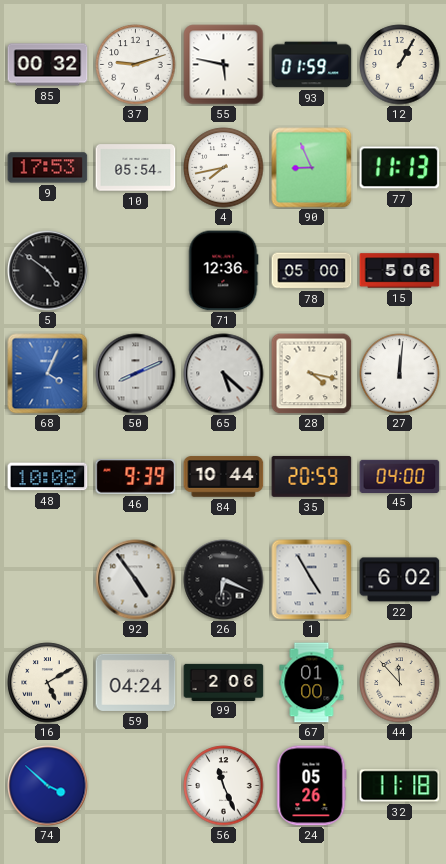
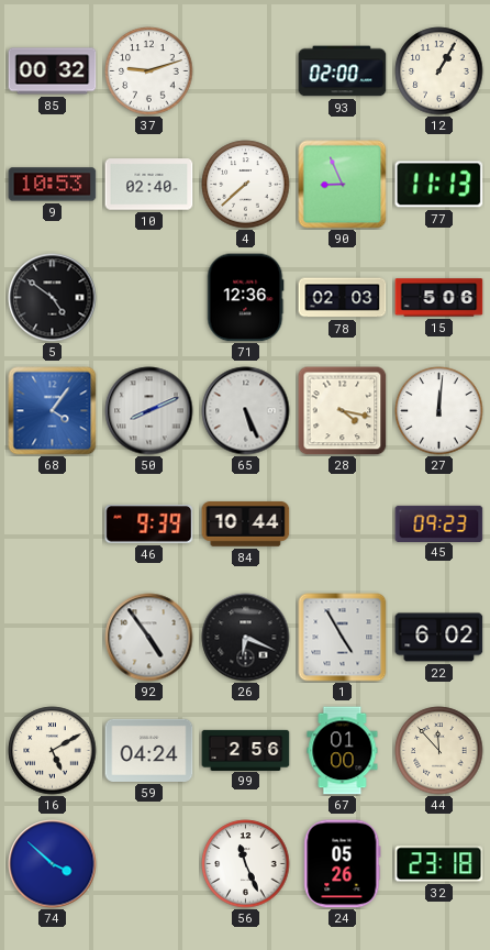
55: 5:47 -> none
93: 01:59 -> 02:00
9: 17:53 -> 10:53
10: 05:54 -> 02:40
4: 7:43 -> 7:38
78: 05:00 -> 02:03
68: 4:04 -> 4:06
65: 5:22 -> 5:26
48: 10:08 -> none
35: 20:59 -> none
45: 04:00 -> 09:23
99: 2:06 -> 2:56
32: 11:18 -> 23:18
